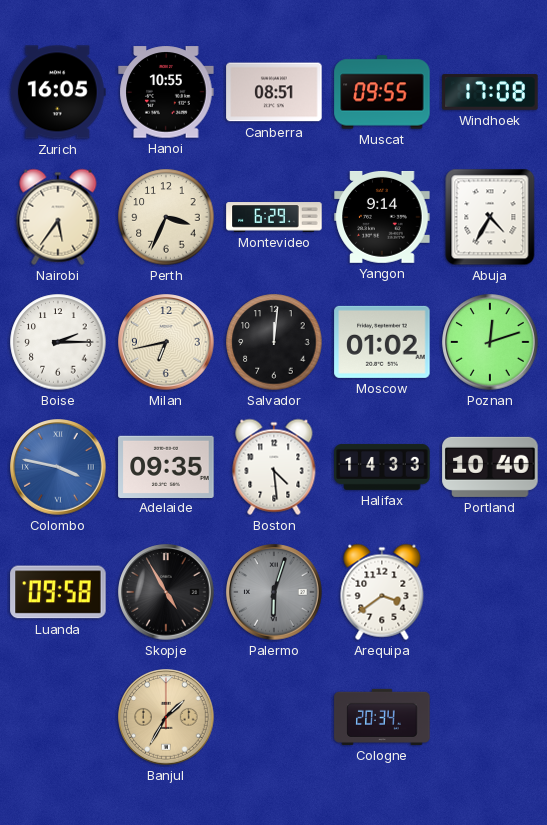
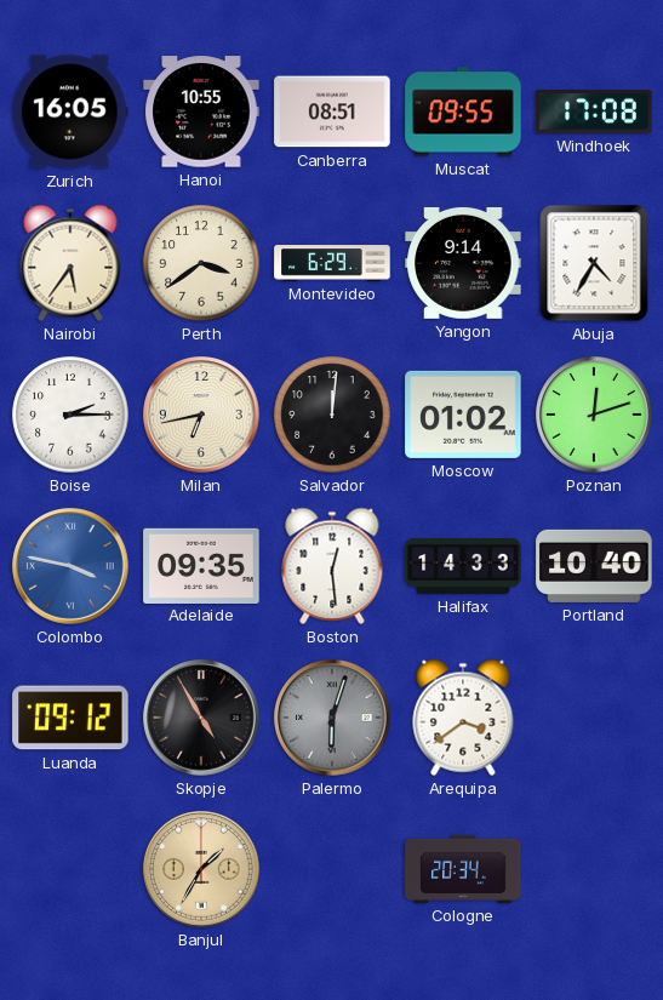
Perth: 3:34 -> 3:39
Boston: 4:29 -> 12:29
Luanda: 09:58 -> 09:12
